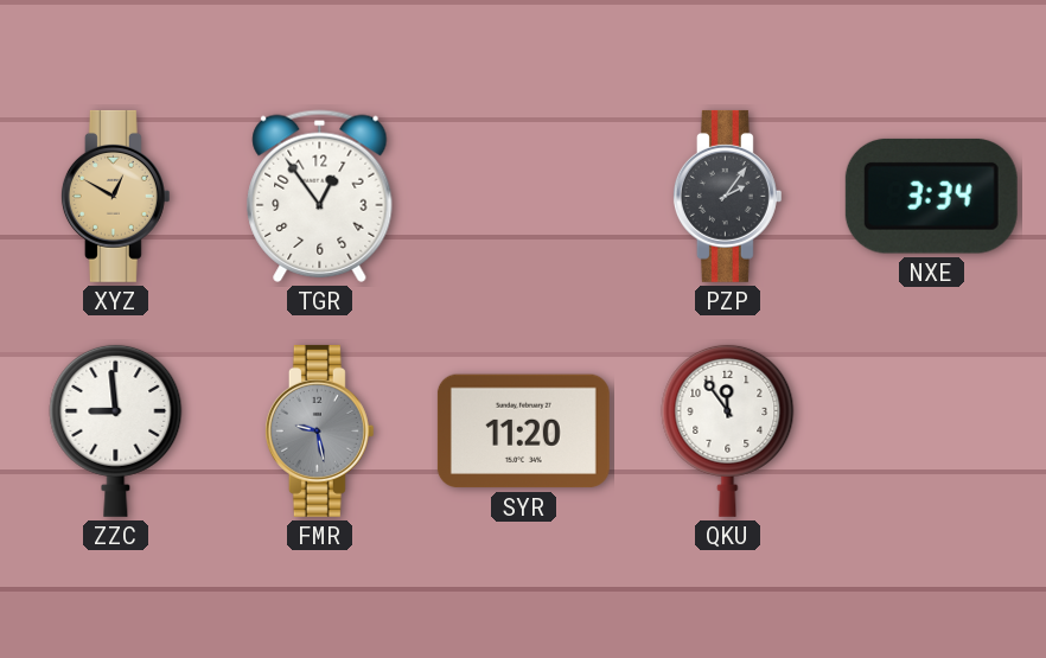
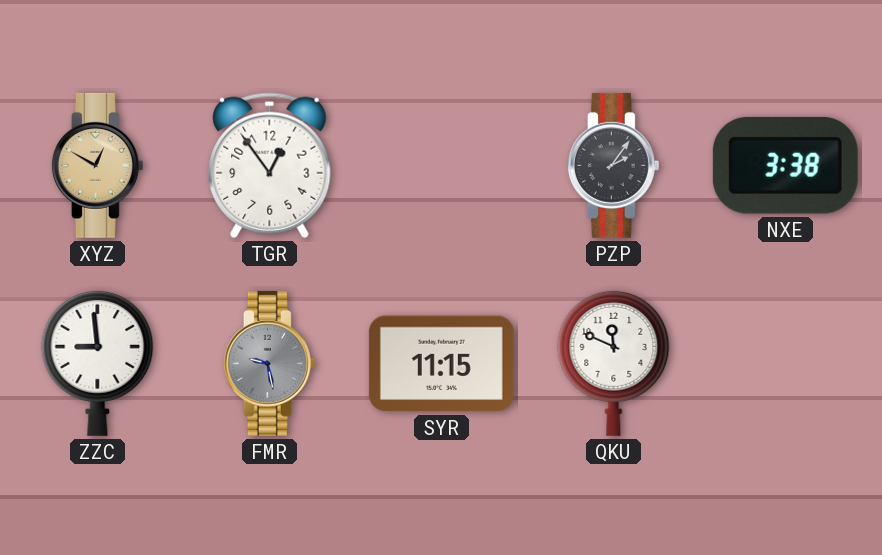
NXE: 3:34 -> 3:38
SYR: 11:20 -> 11:15
QKU: 11:54 -> 11:49
